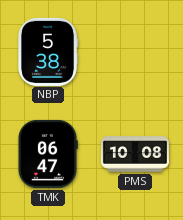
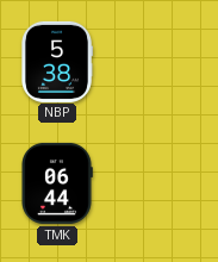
TMK: 06:47 -> 06:44
PMS: 10:08 -> none
